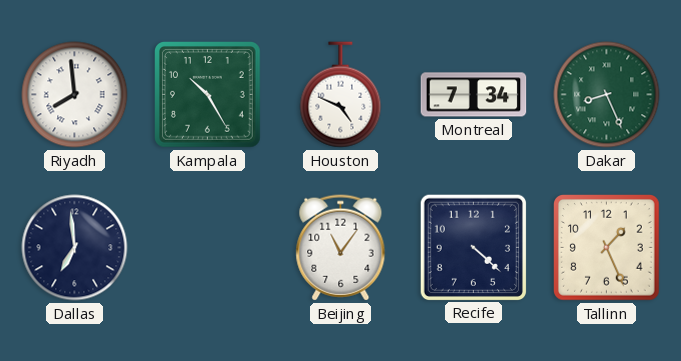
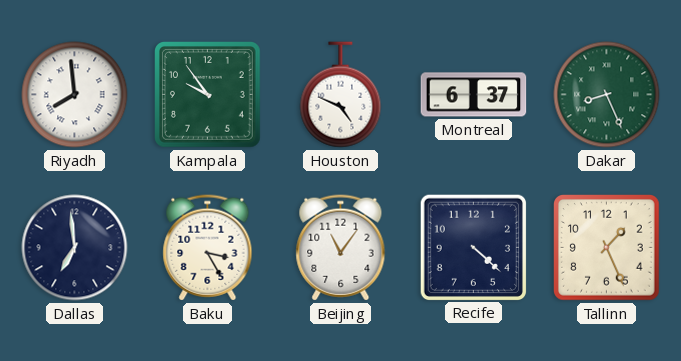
Kampala: 10:25 -> 9:54
Montreal: 7:34 -> 6:37
Baku: none -> 3:25
